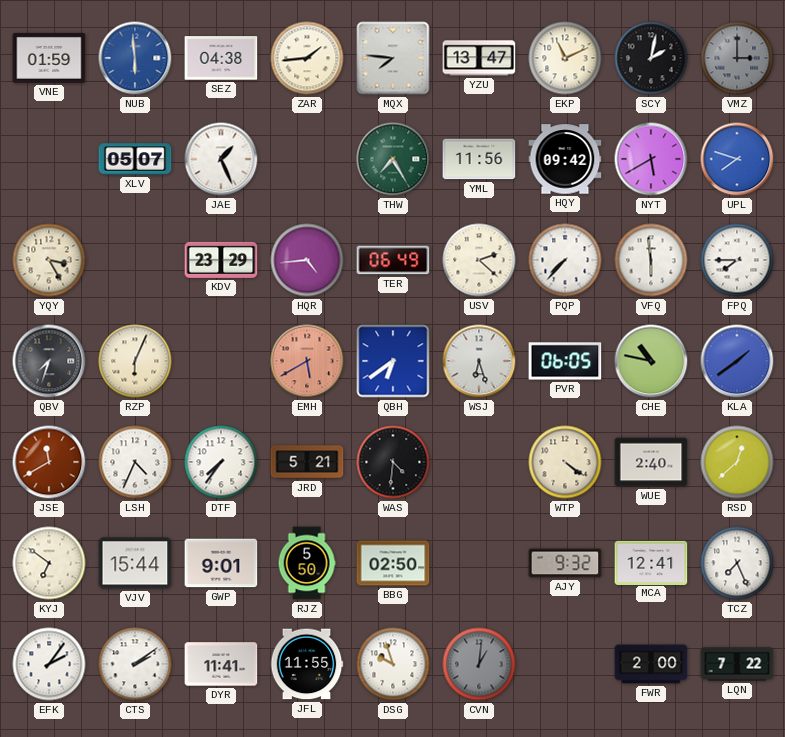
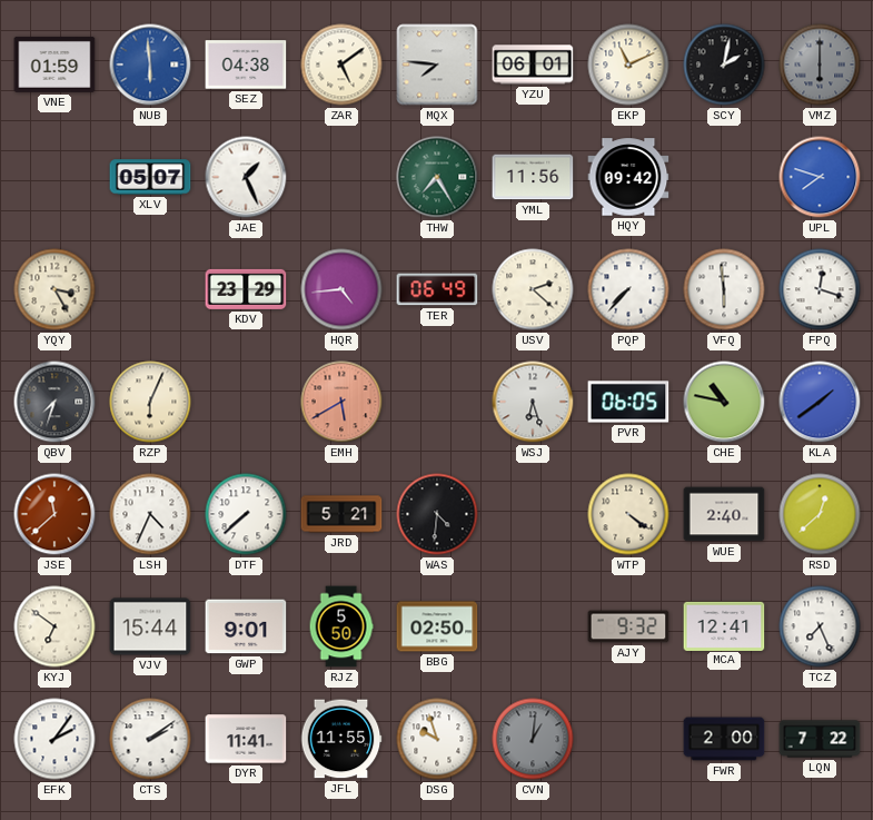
ZAR: 1:44 -> 5:09
YZU: 13:47 -> 06:01
VMZ: 3:00 -> 6:00
NYT: 5:40 -> none
FPQ: 7:45 -> 12:18
QBH: 6:39 -> none
JSE: 11:40 -> 11:38
DTF: 7:36 -> 7:38
